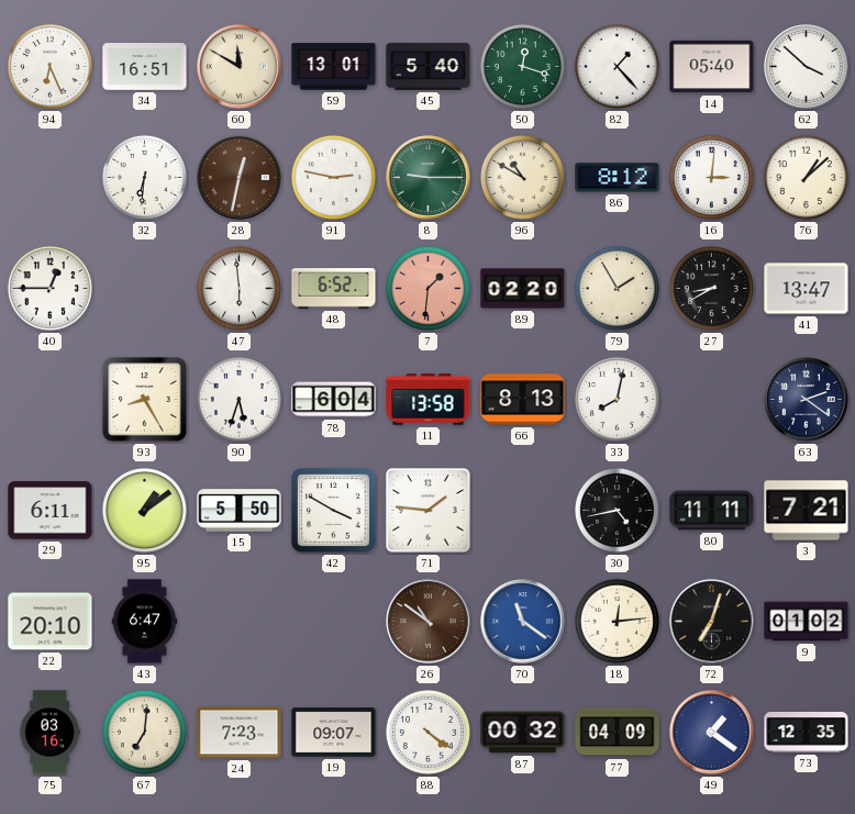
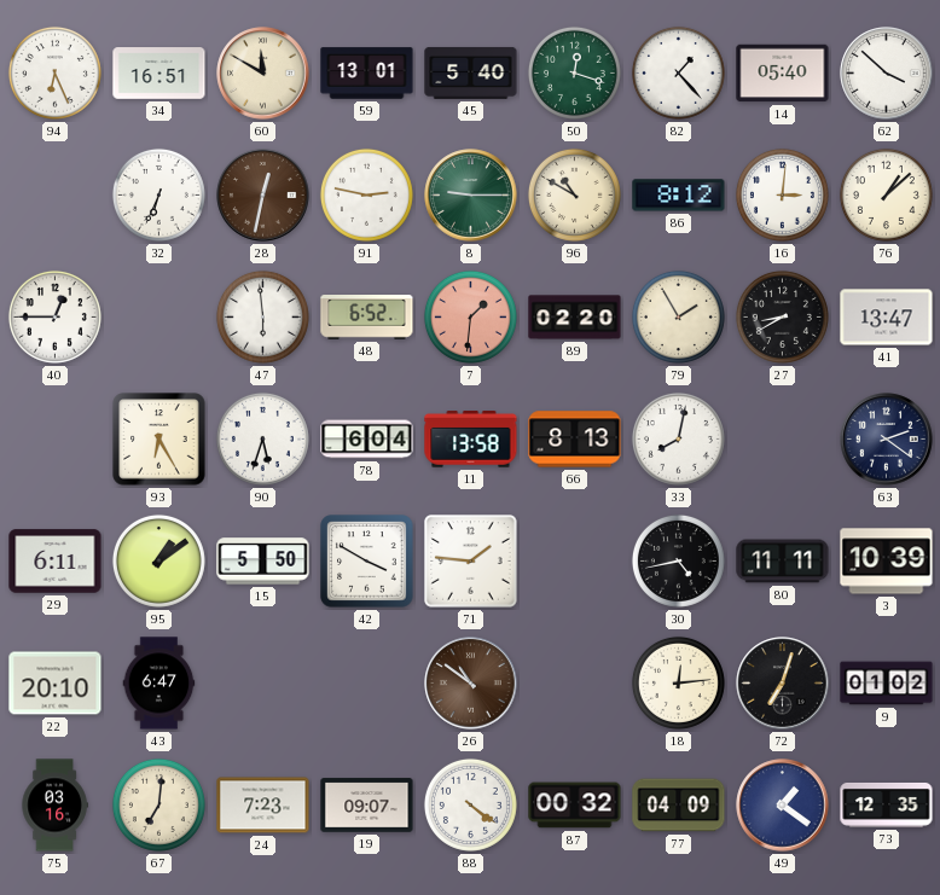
32: 6:31 -> 6:34
93: 8:25 -> 6:25
3: 7:21 -> 10:39
70: 11:21 -> none
